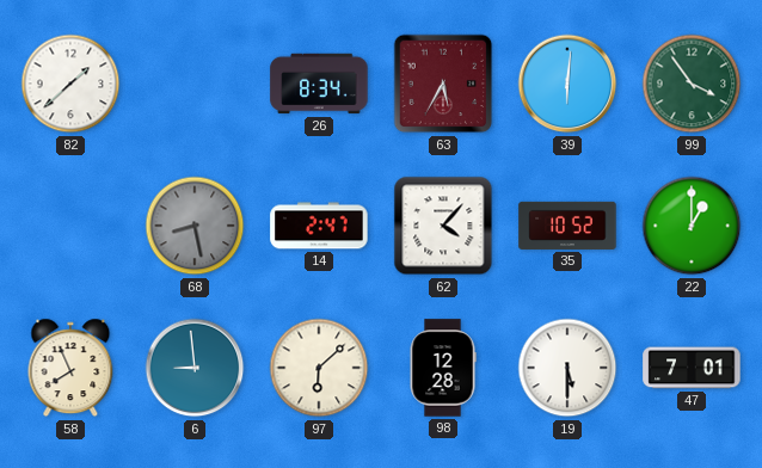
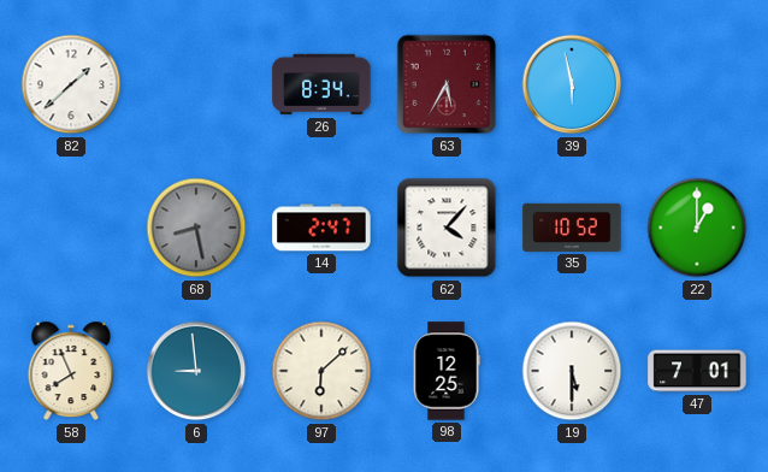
39: 6:01 -> 5:58
99: 3:54 -> none
98: 12:28 -> 12:25
